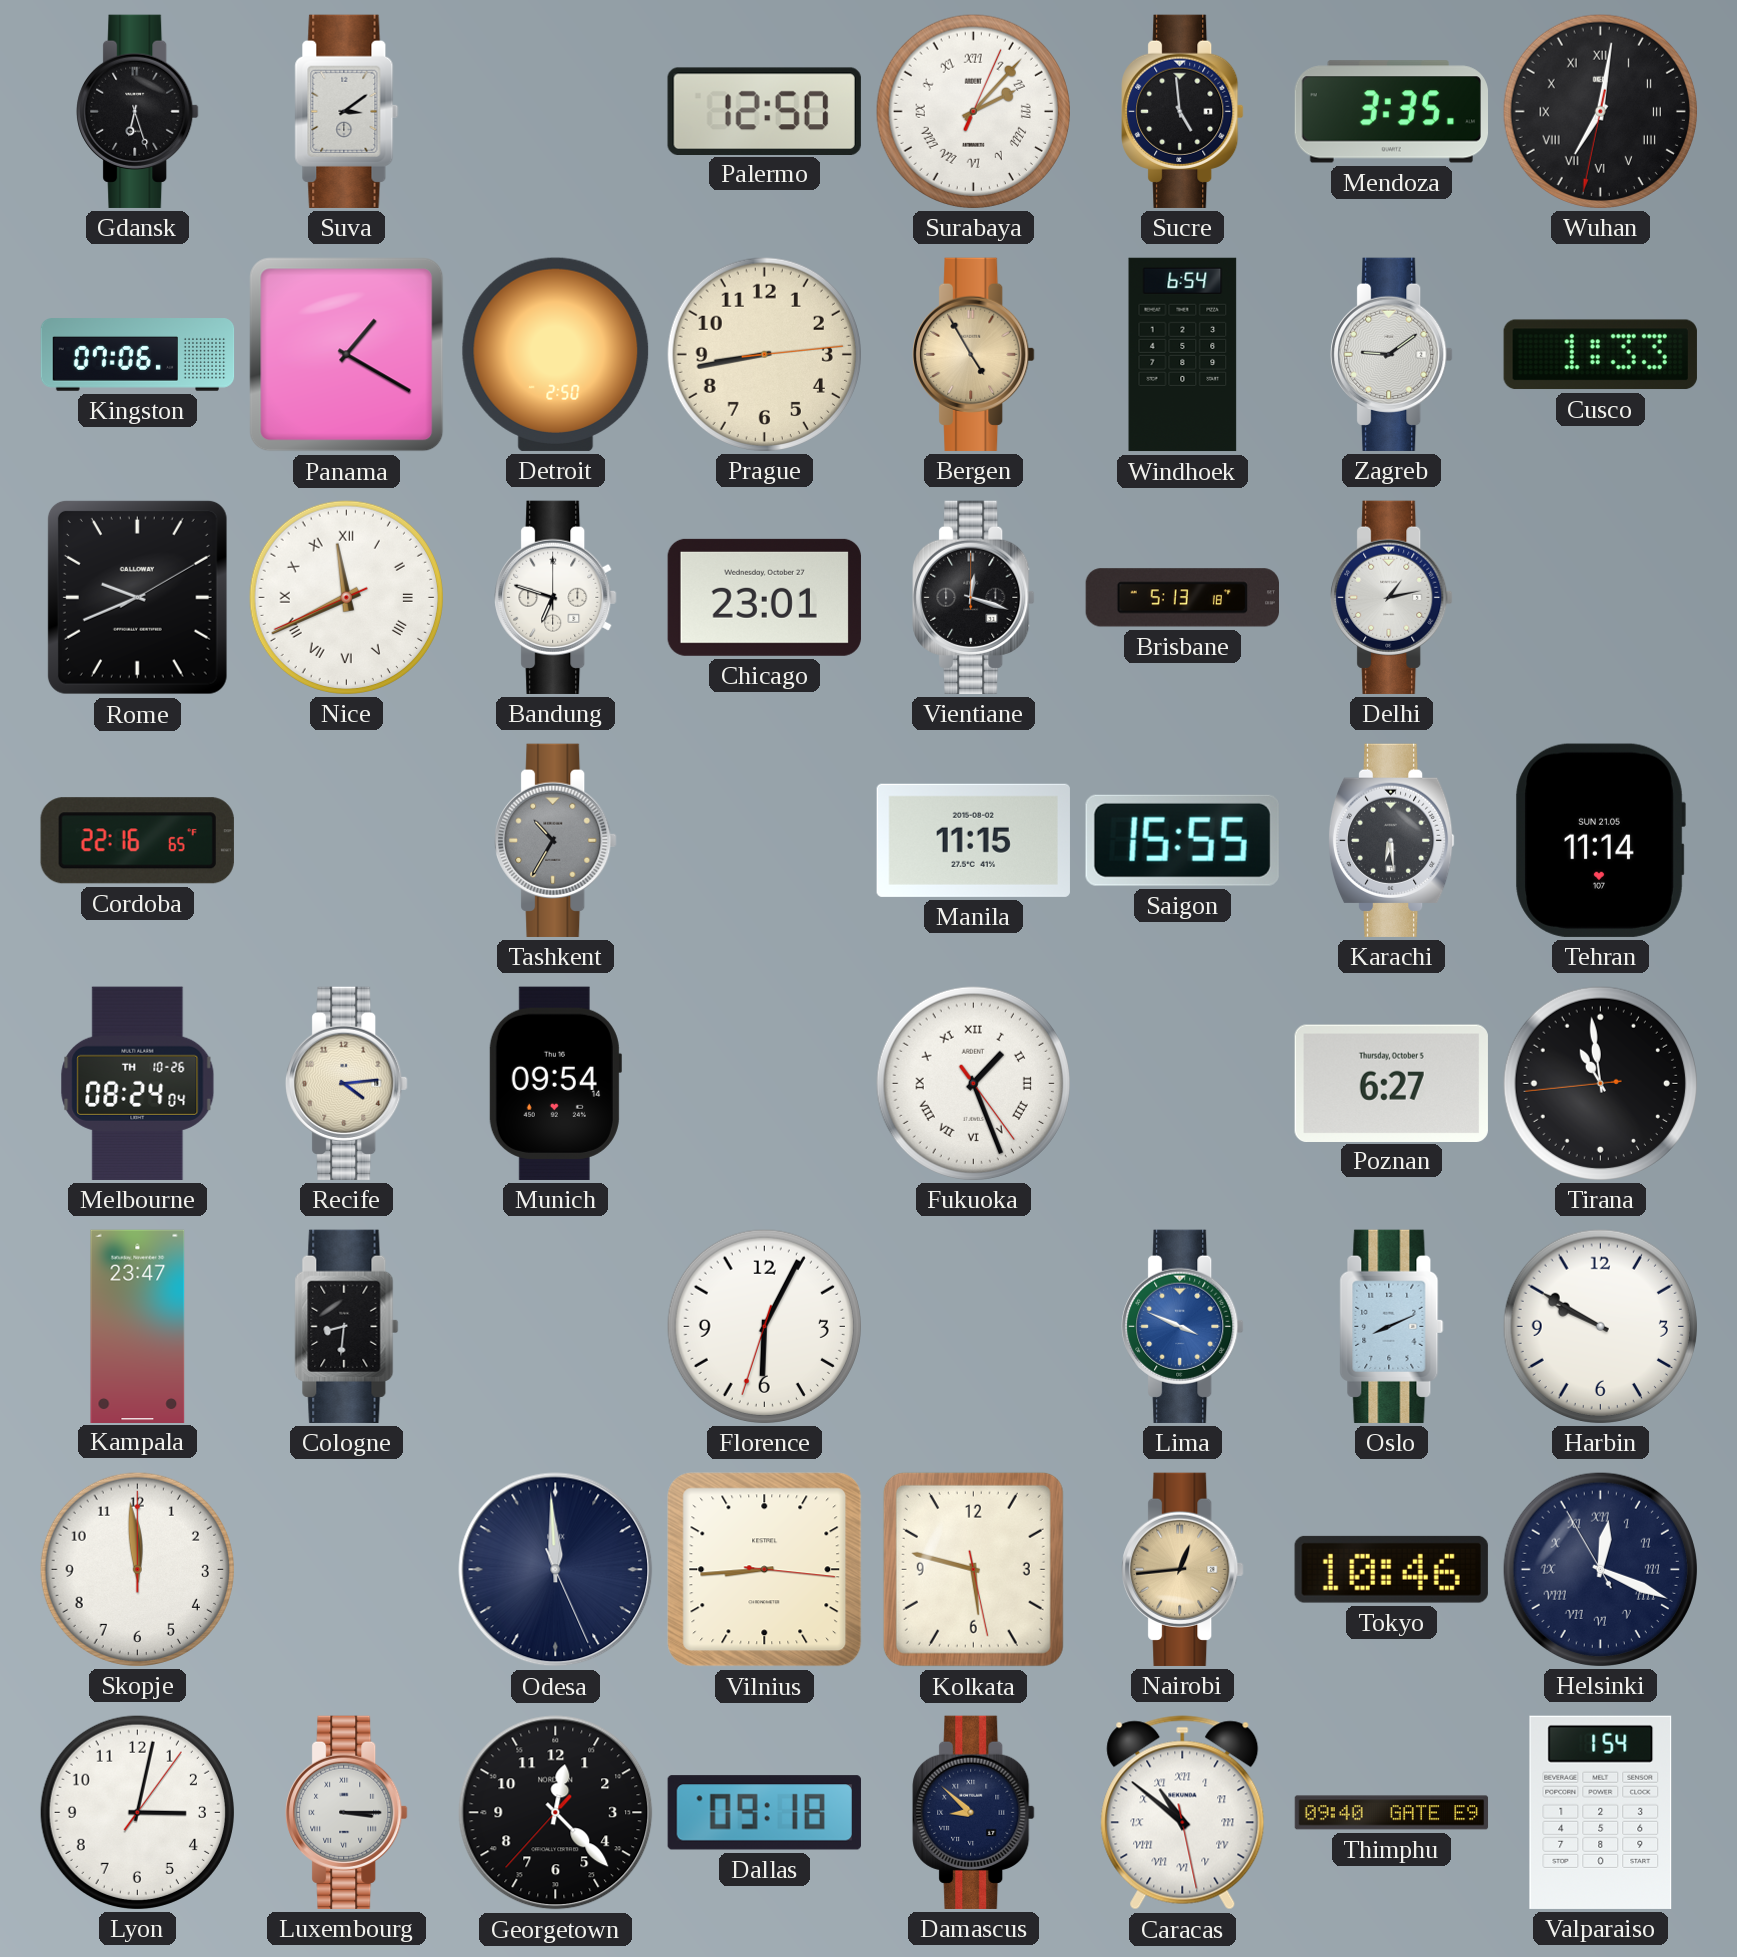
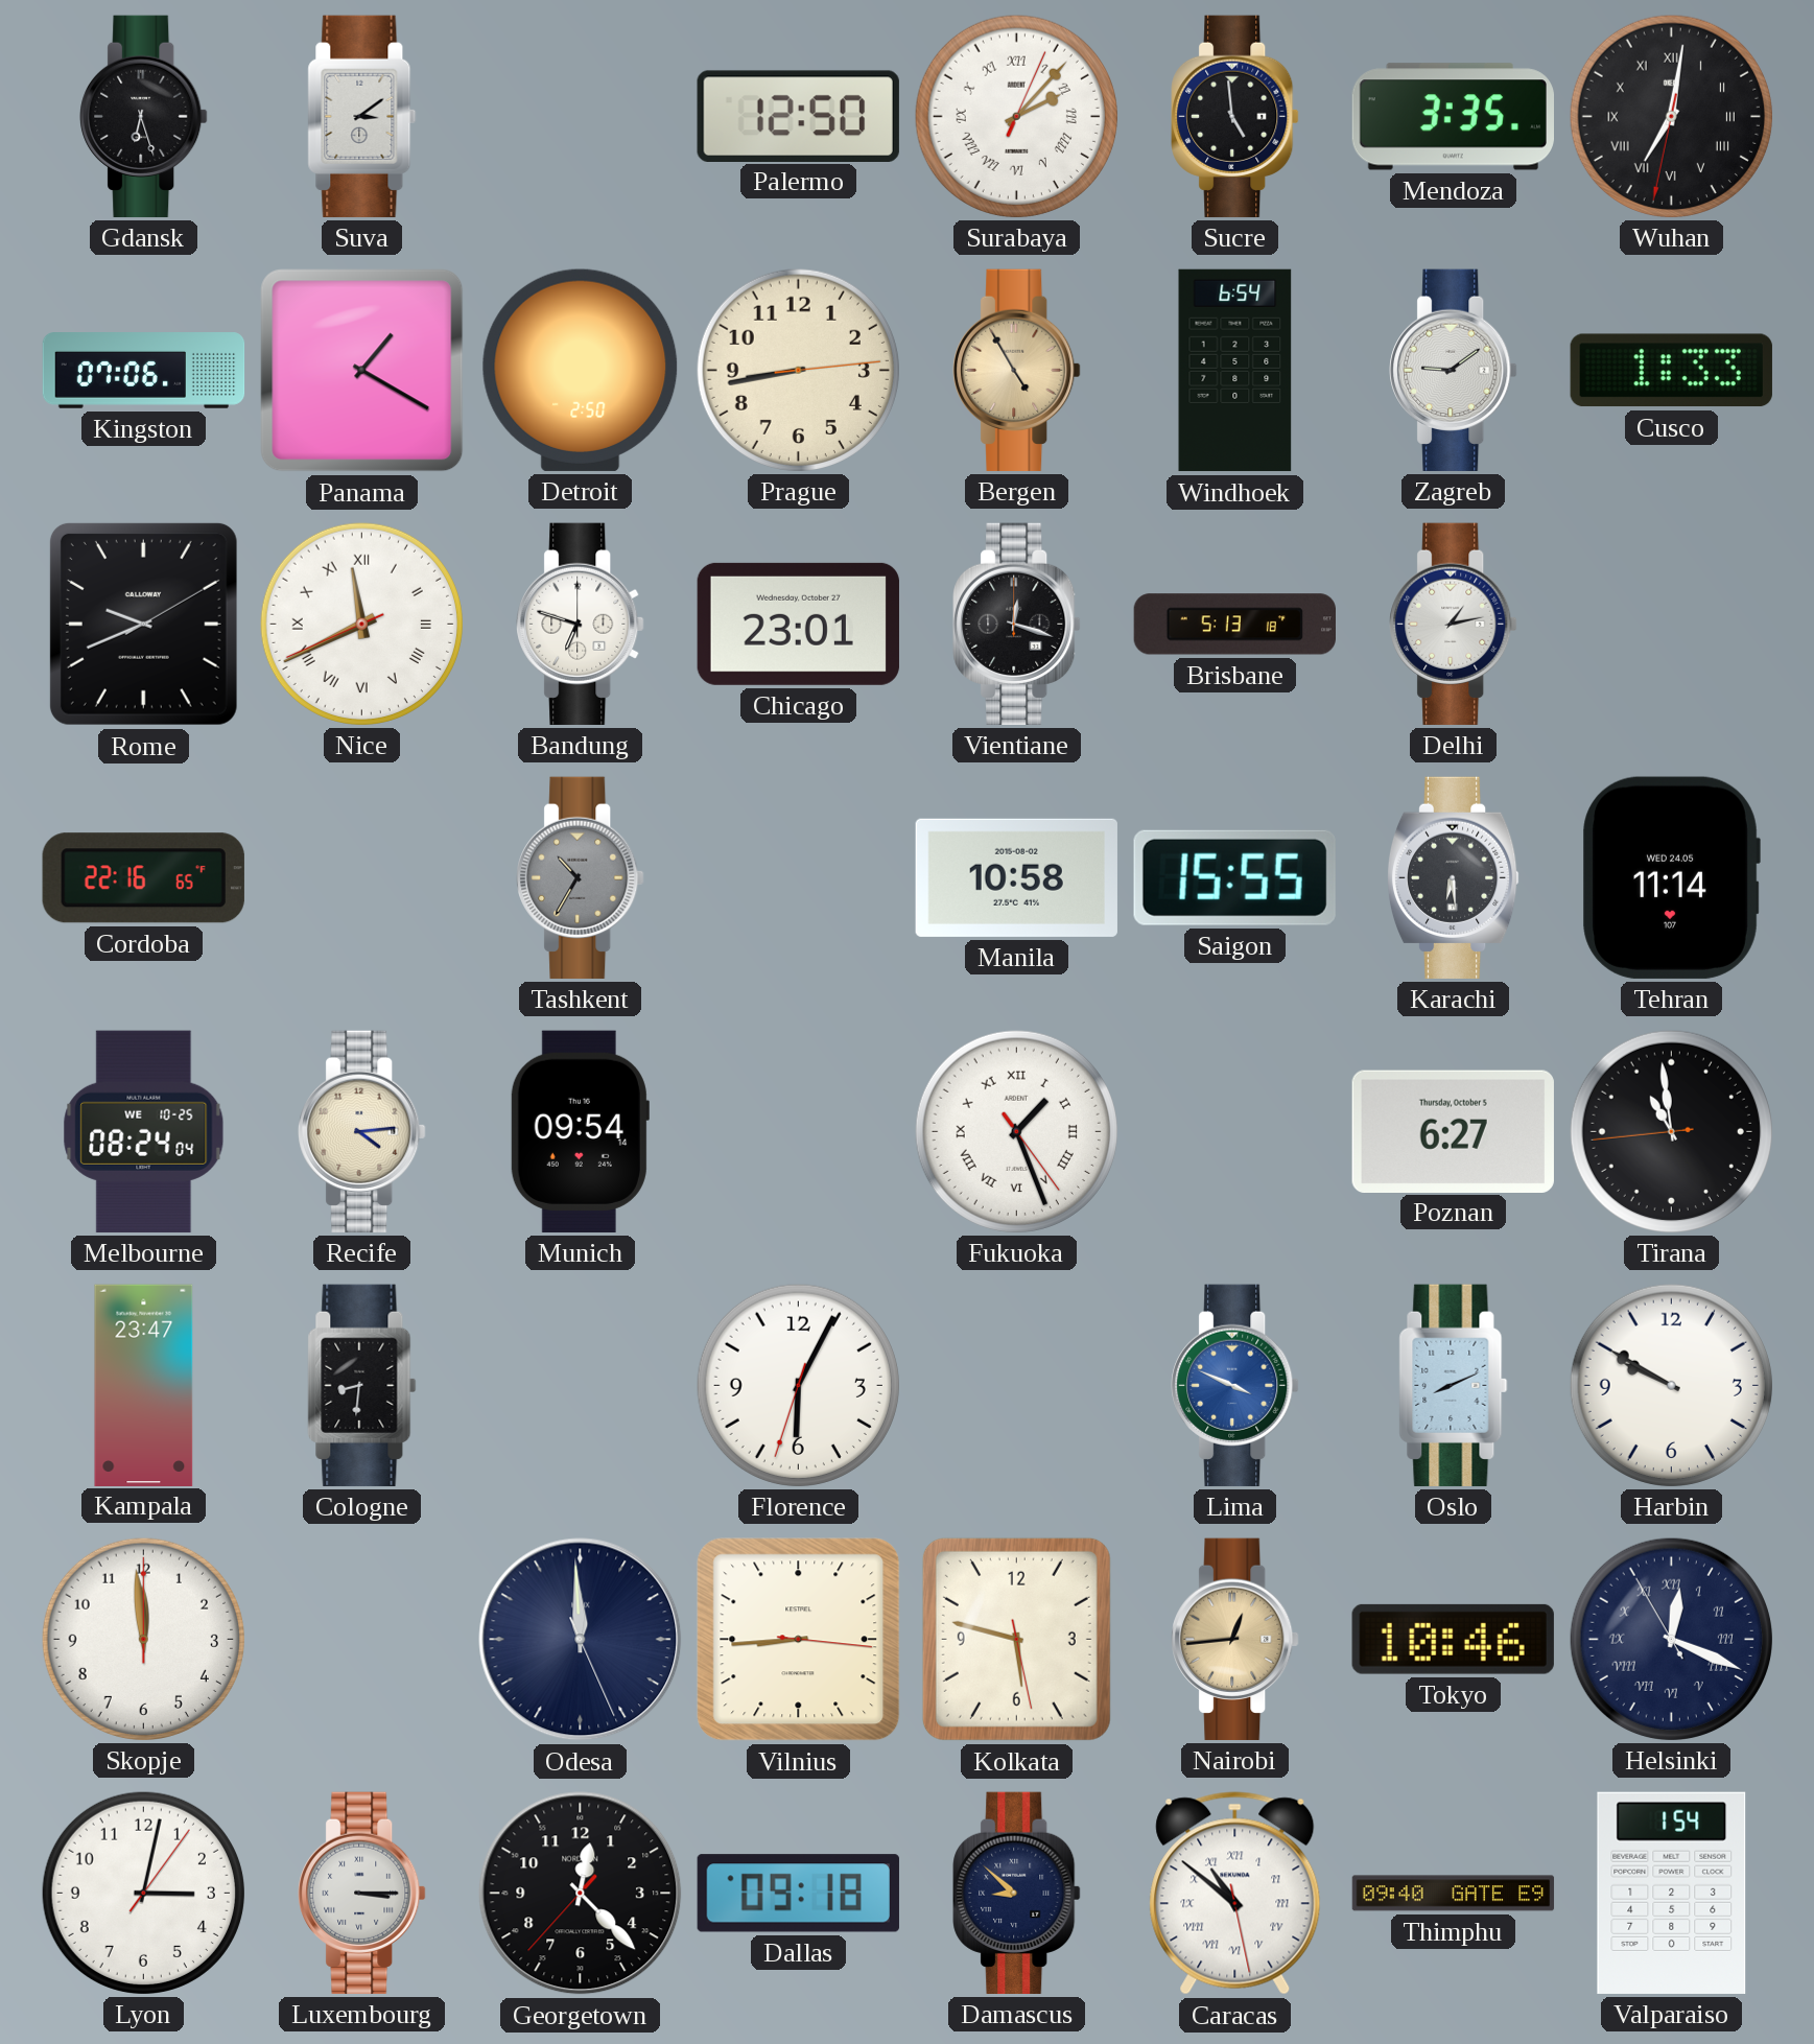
Manila: 11:15 -> 10:58
Tehran date: SUN 21.05 -> WED 24.05
Melbourne date: TH 10-26 -> WE 10-25
